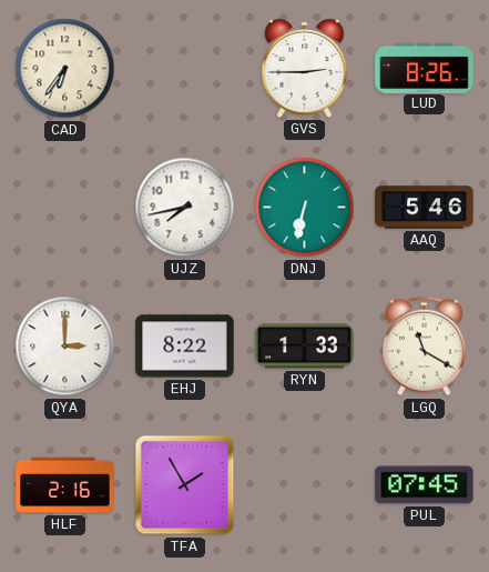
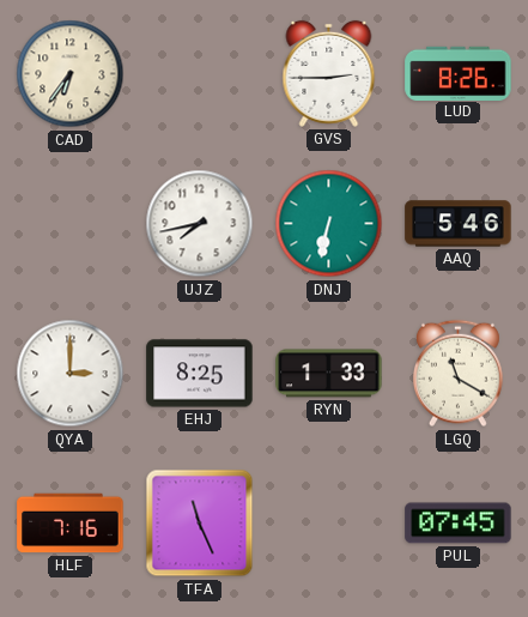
EHJ: 8:22 -> 8:25
HLF: 2:16 -> 7:16
TFA: 1:55 -> 11:26
